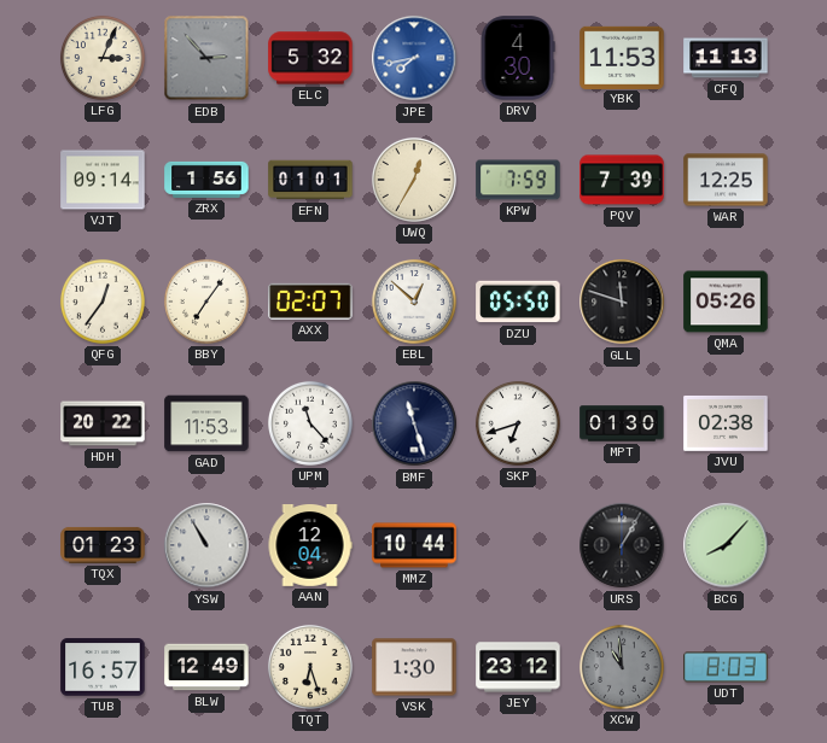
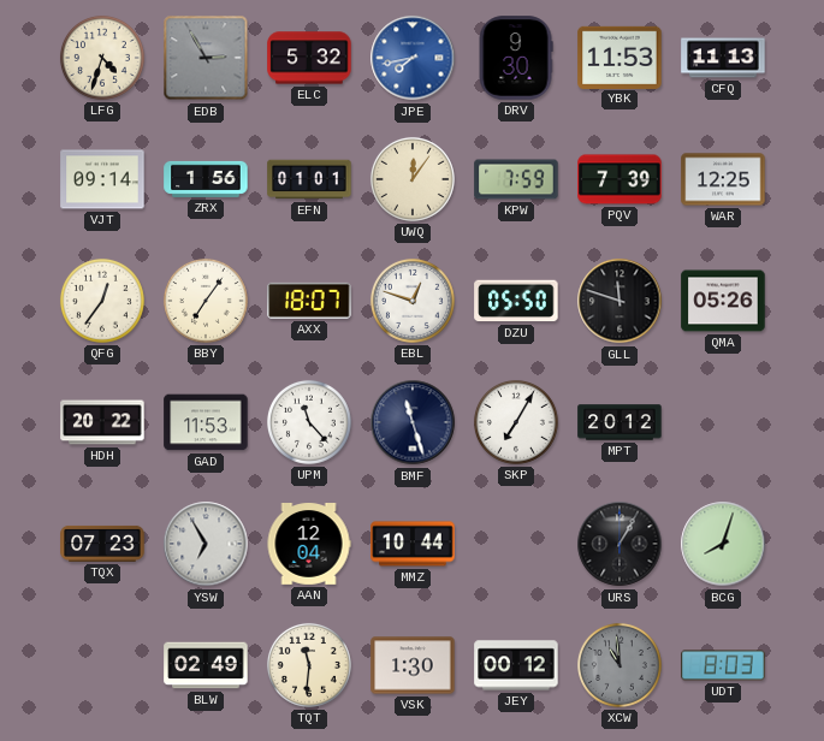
LFG: 3:04 -> 4:33
EDB: 2:53 -> 2:55
DRV: 4:30 -> 9:30
UWQ: 12:35 -> 12:06
AXX: 02:07 -> 18:07
EBL: 12:52 -> 12:48
SKP: 6:42 -> 7:05
MPT: 01:30 -> 20:12
JVU: 02:38 -> none
TQX: 01:23 -> 07:23
YSW: 10:55 -> 6:55
BCG: 8:07 -> 8:03
TUB: 16:57 -> none
BLW: 12:49 -> 02:49
TQT: 6:27 -> 11:31
JEY: 23:12 -> 00:12
